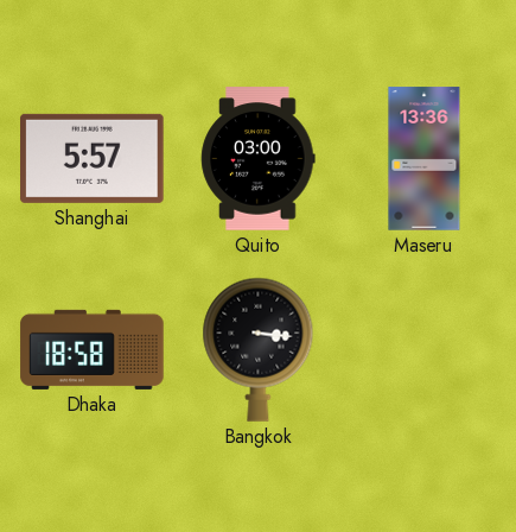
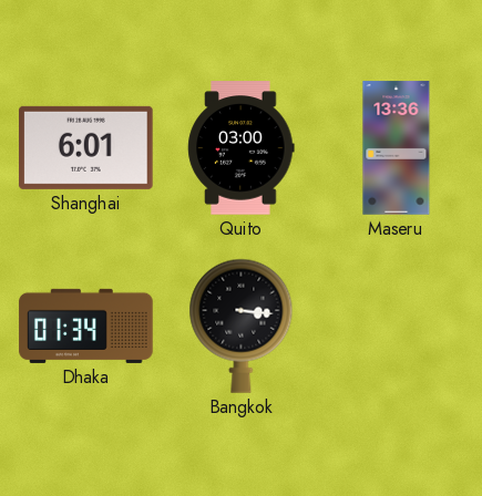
Shanghai: 5:57 -> 6:01
Dhaka: 18:58 -> 01:34
